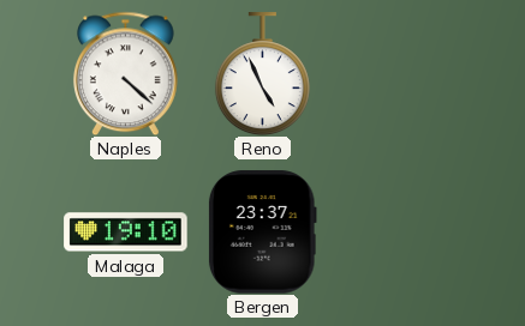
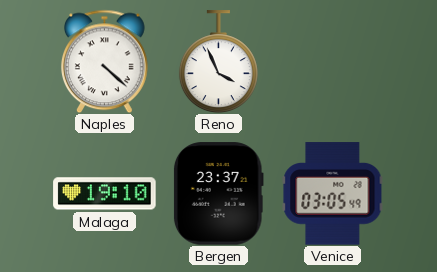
Reno: 4:56 -> 3:56
Venice: none -> 03:05
